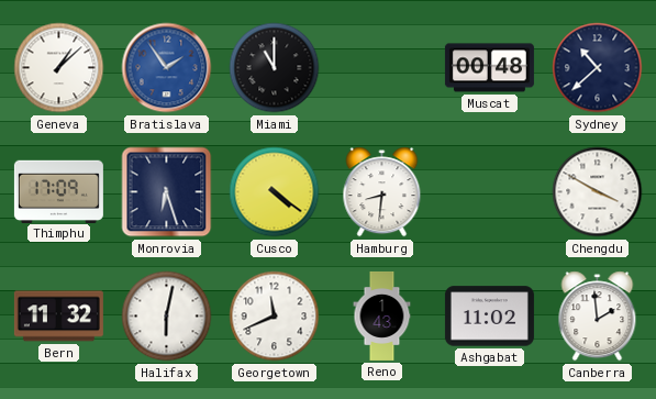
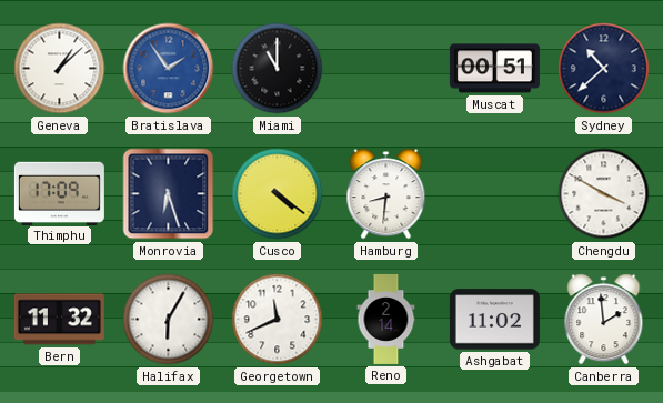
Muscat: 00:48 -> 00:51
Halifax: 6:02 -> 6:05
Reno: 1:43 -> 2:14
